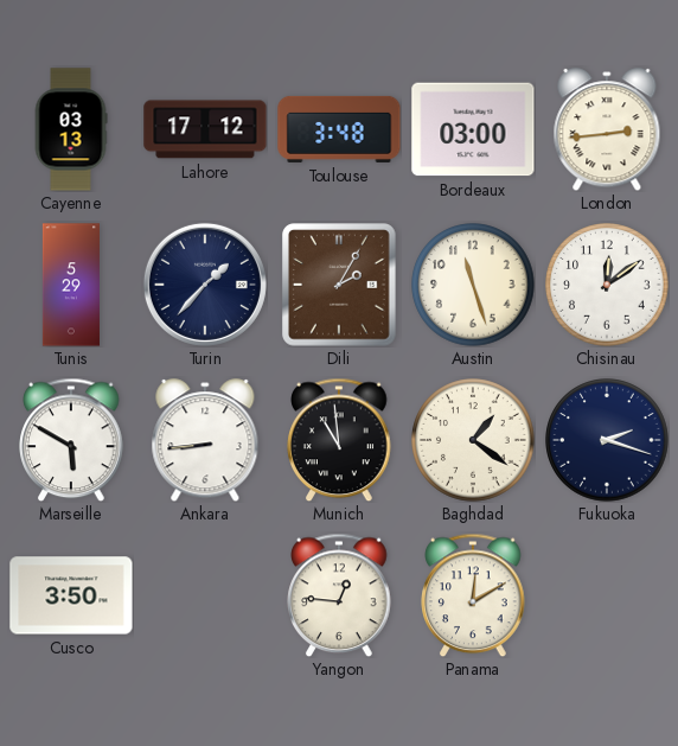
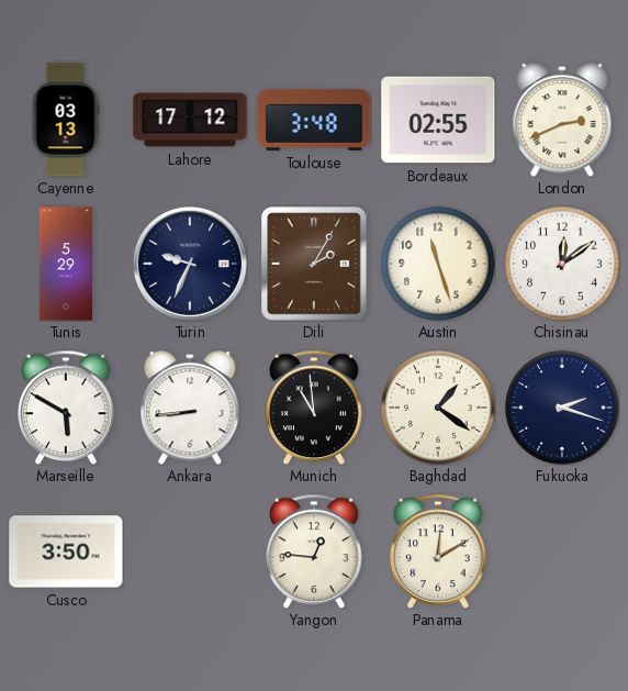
Bordeaux: 03:00 -> 02:55
London: 2:44 -> 2:41
Turin: 1:37 -> 9:34
